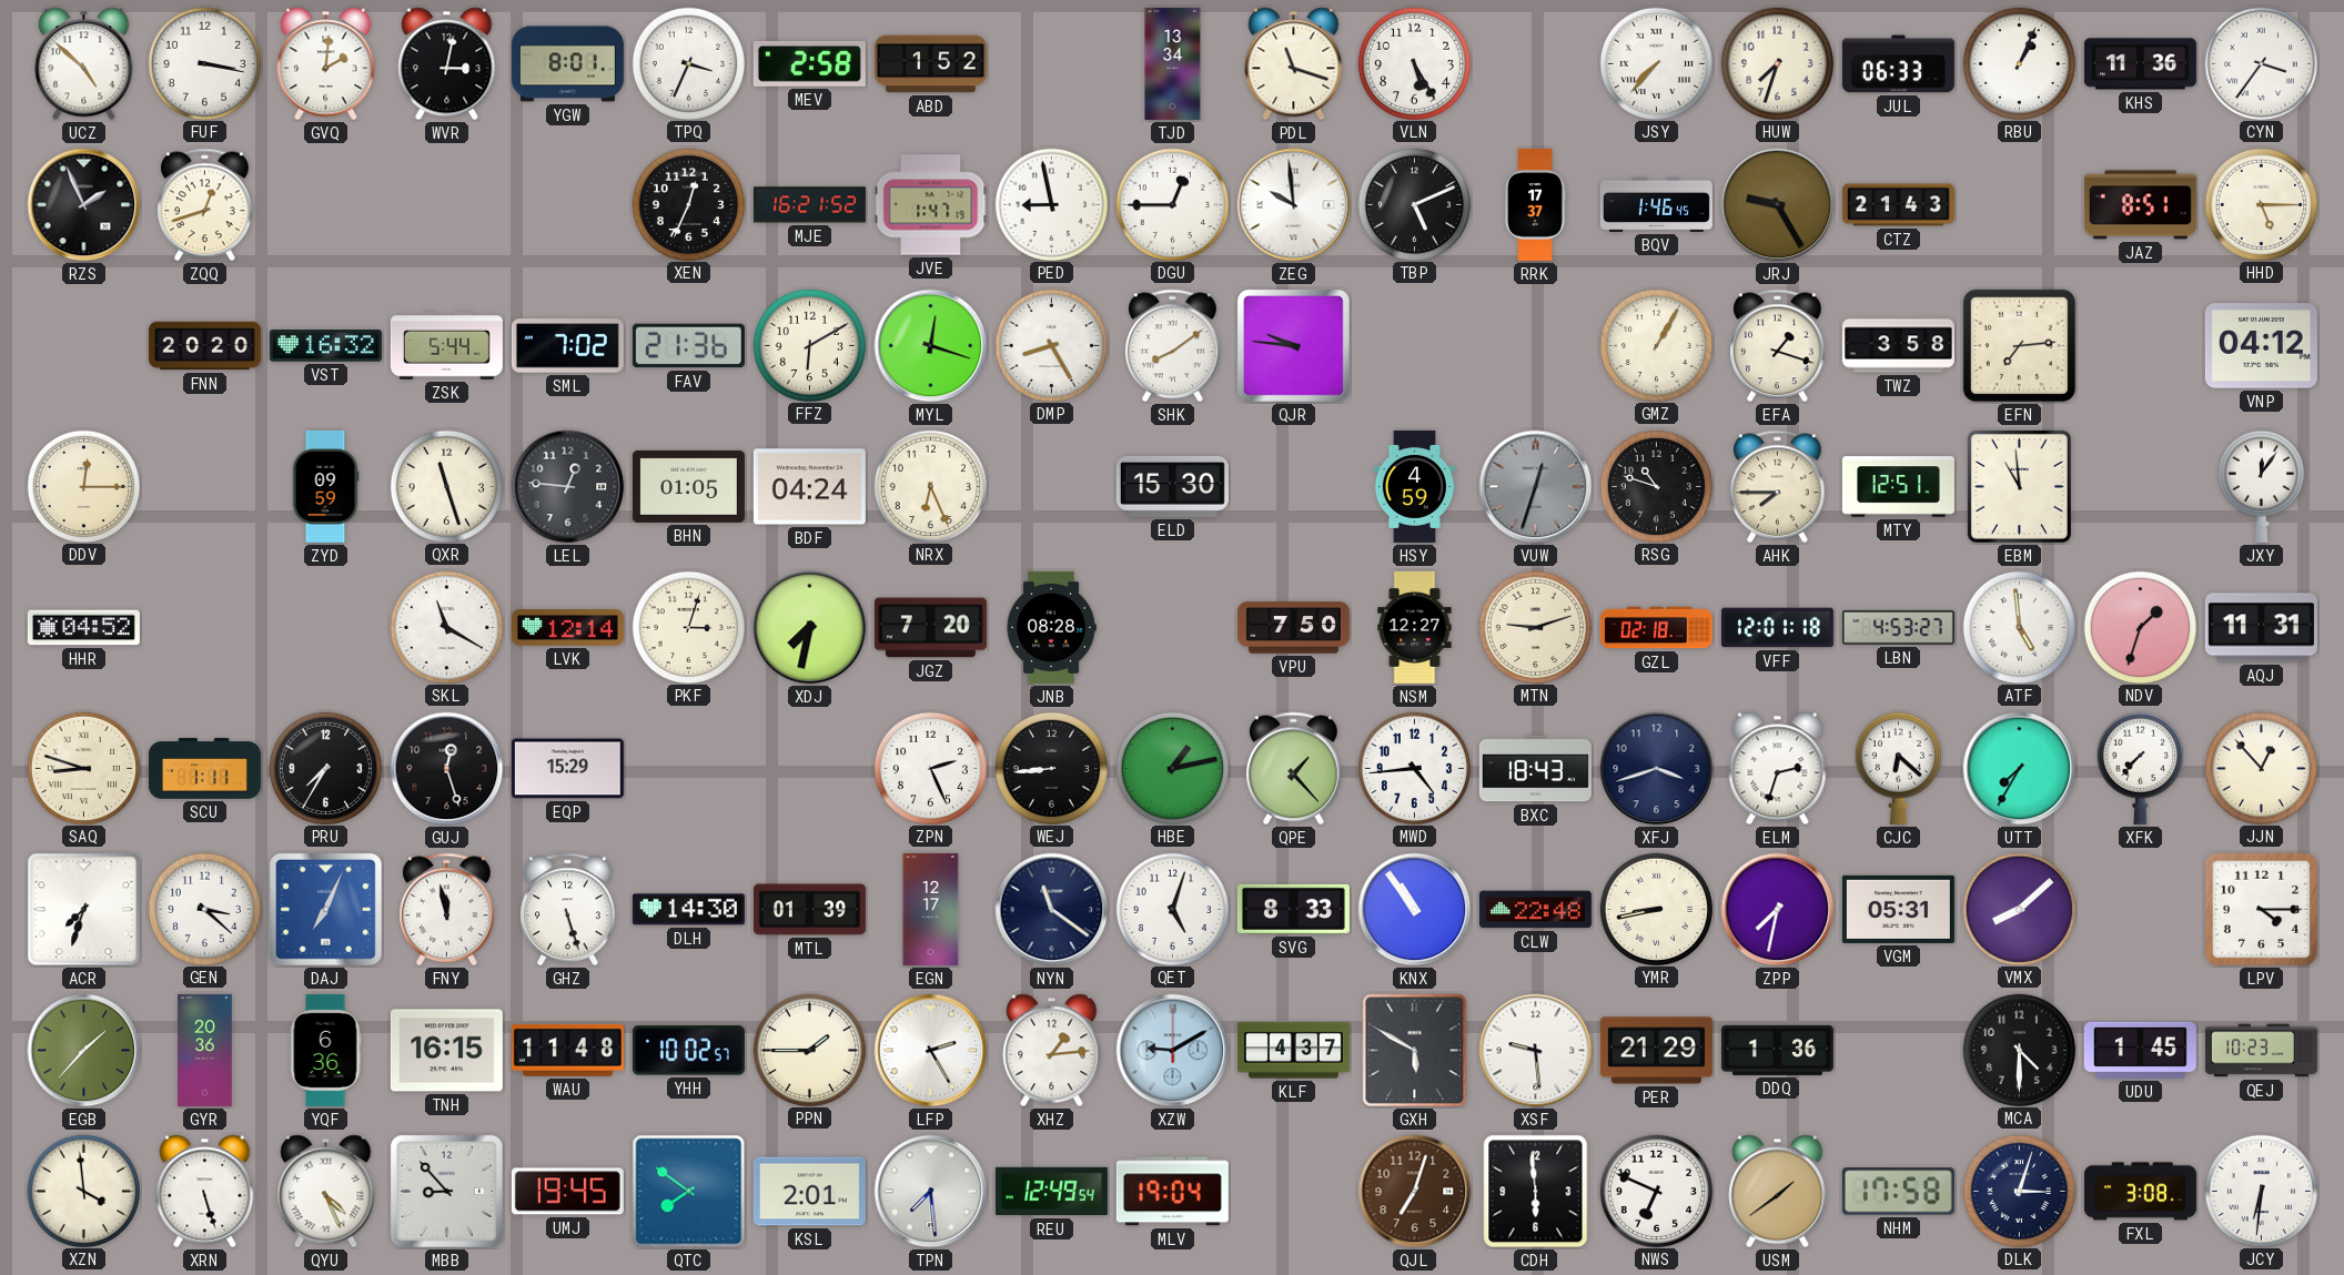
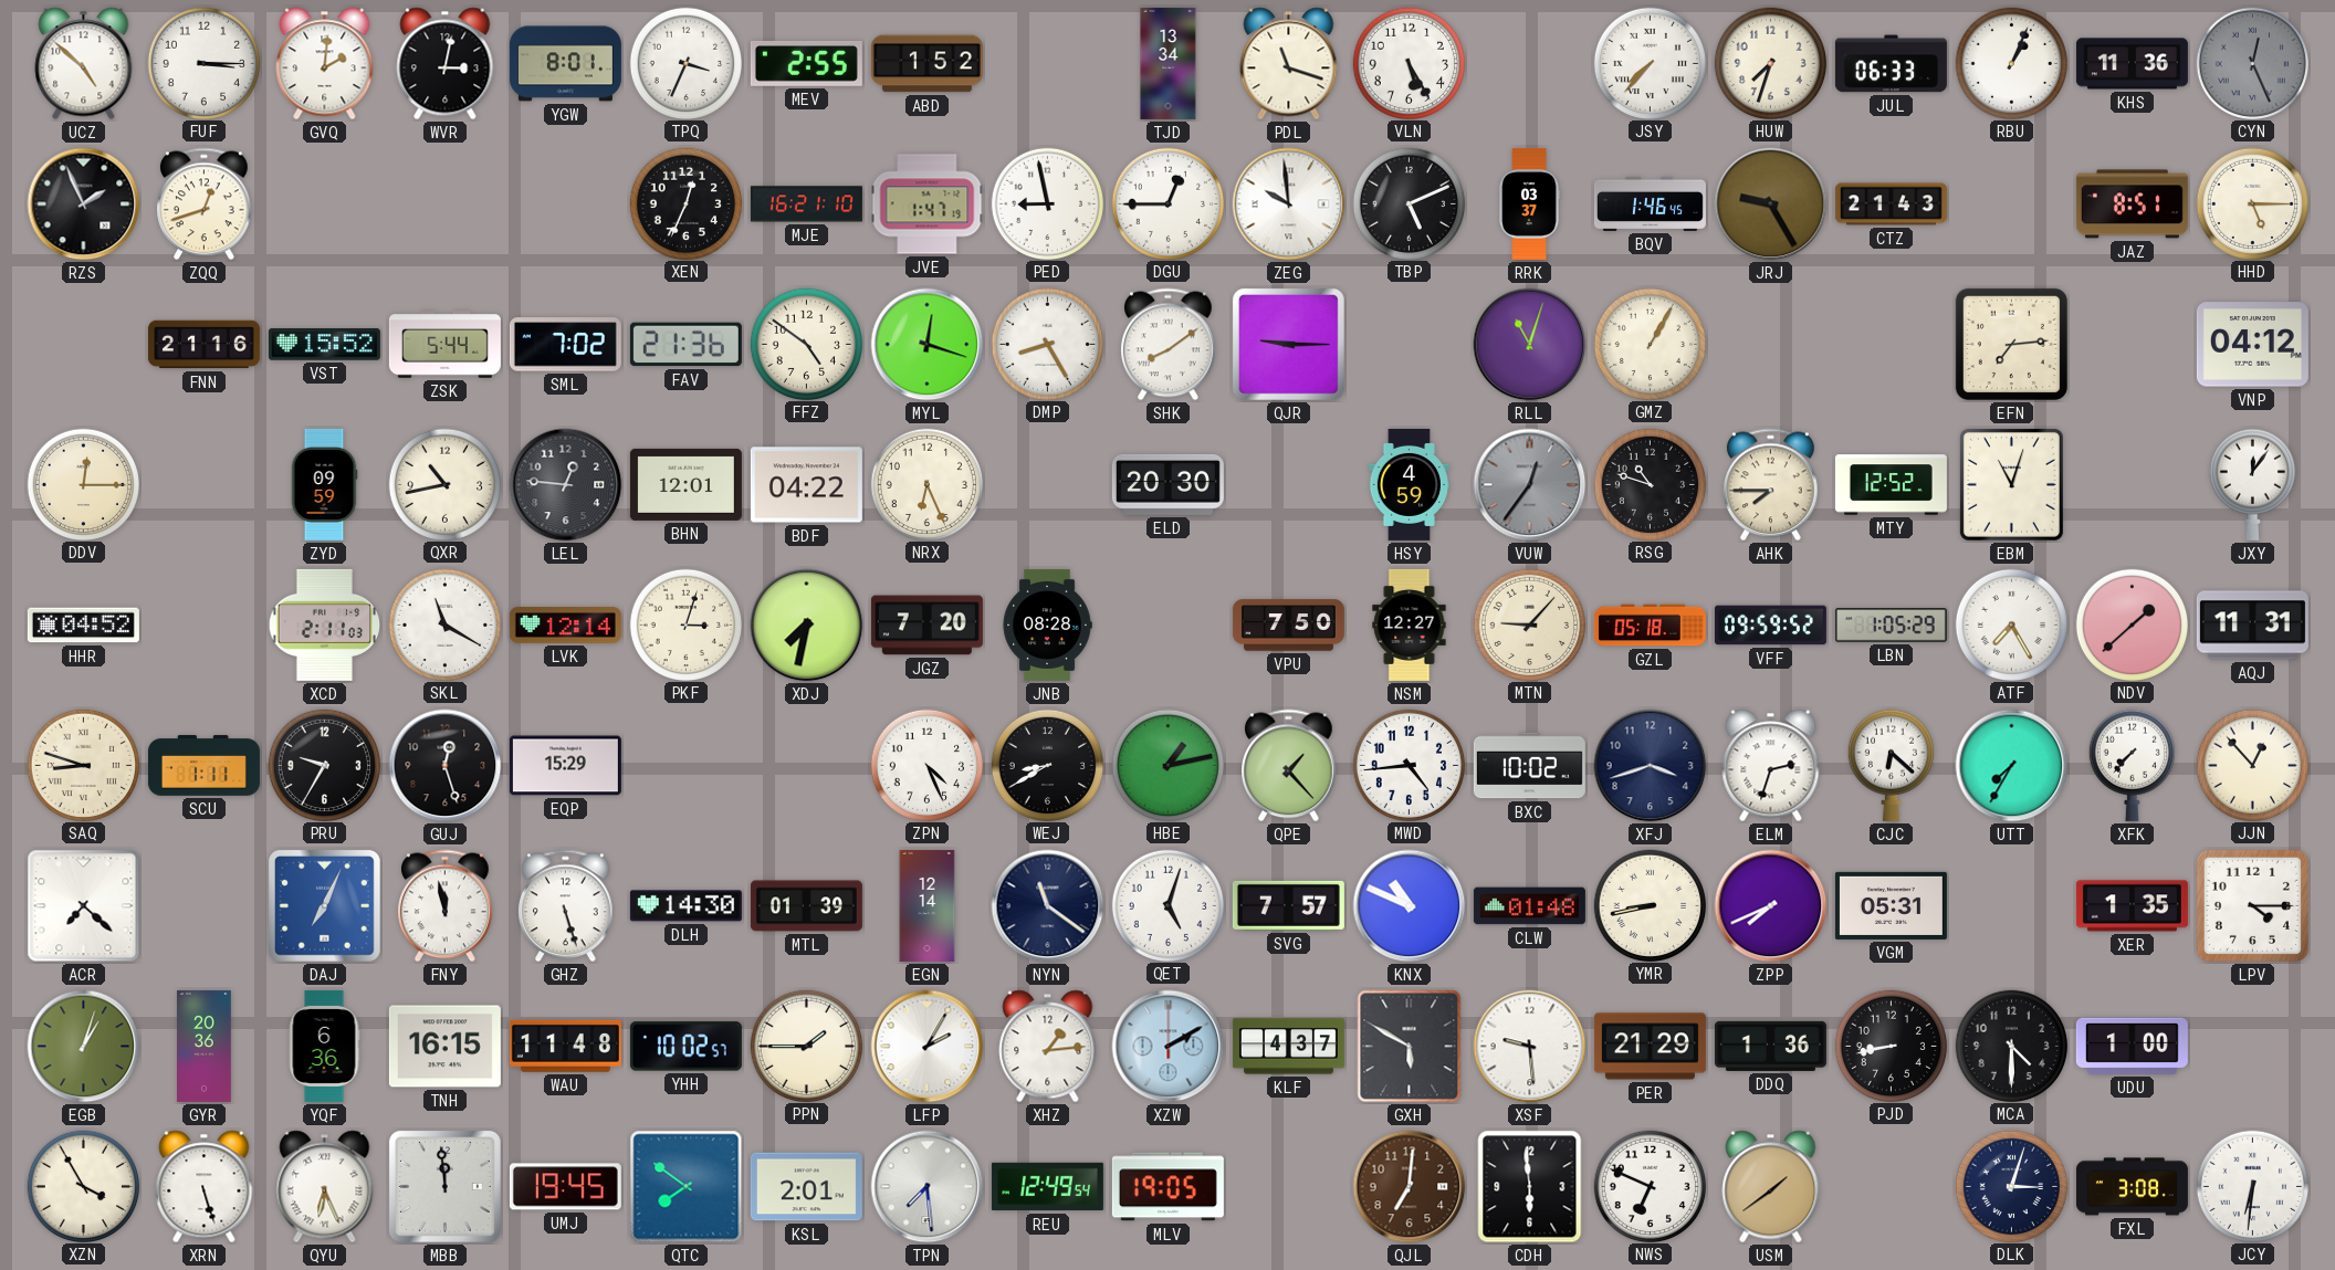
FUF: 3:17 -> 3:15
MEV: 2:58 -> 2:55
CYN: 3:36 -> 12:26
CYN dial: white -> grey
MJE: 16:21:52 -> 16:21:10
RRK: 17:37 -> 03:37
FNN: 20:20 -> 21:16
VST: 16:32 -> 15:52
FFZ: 6:10 -> 4:51
QJR: 9:46 -> 9:15
RLL: none -> 11:03
EFA: 1:18 -> none
TWZ: 3:58 -> none
QXR: 11:27 -> 10:43
BHN: 01:05 -> 12:01
BDF: 04:24 -> 04:22
ELD: 15:30 -> 20:30
VUW: 12:33 -> 12:36
MTY: 12:51 -> 12:52
EBM: 10:59 -> 11:03
XCD: none -> 2:11
MTN: 9:12 -> 9:07
GZL: 02:18 -> 05:18
VFF: 12:01 -> 09:59
LBN: 4:53 -> 1:05
ATF: 4:59 -> 7:25
NDV: 1:33 -> 1:38
PRU: 7:35 -> 9:35
ZPN: 2:26 -> 4:26
WEJ: 8:44 -> 8:40
BXC: 18:43 -> 10:02
ACR: 7:33 -> 7:22
GEN: 3:22 -> none
EGN: 12:17 -> 12:14
SVG: 8:33 -> 7:57
KNX: 10:54 -> 10:49
CLW: 22:48 -> 01:48
ZPP: 7:32 -> 7:41
VMX: 8:08 -> none
XER: none -> 1:35
EGB: 1:37 -> 1:03
LFP: 2:25 -> 2:05
XZW: 9:10 -> 2:10
PJD: none -> 8:43
UDU: 1:45 -> 1:00
QEJ: 10:23 -> none
XZN: 3:59 -> 3:55
QYU: 4:26 -> 6:26
MBB: 8:53 -> 11:59
MLV: 19:04 -> 19:05
QJL: 7:03 -> 7:01
NHM: 17:58 -> none
